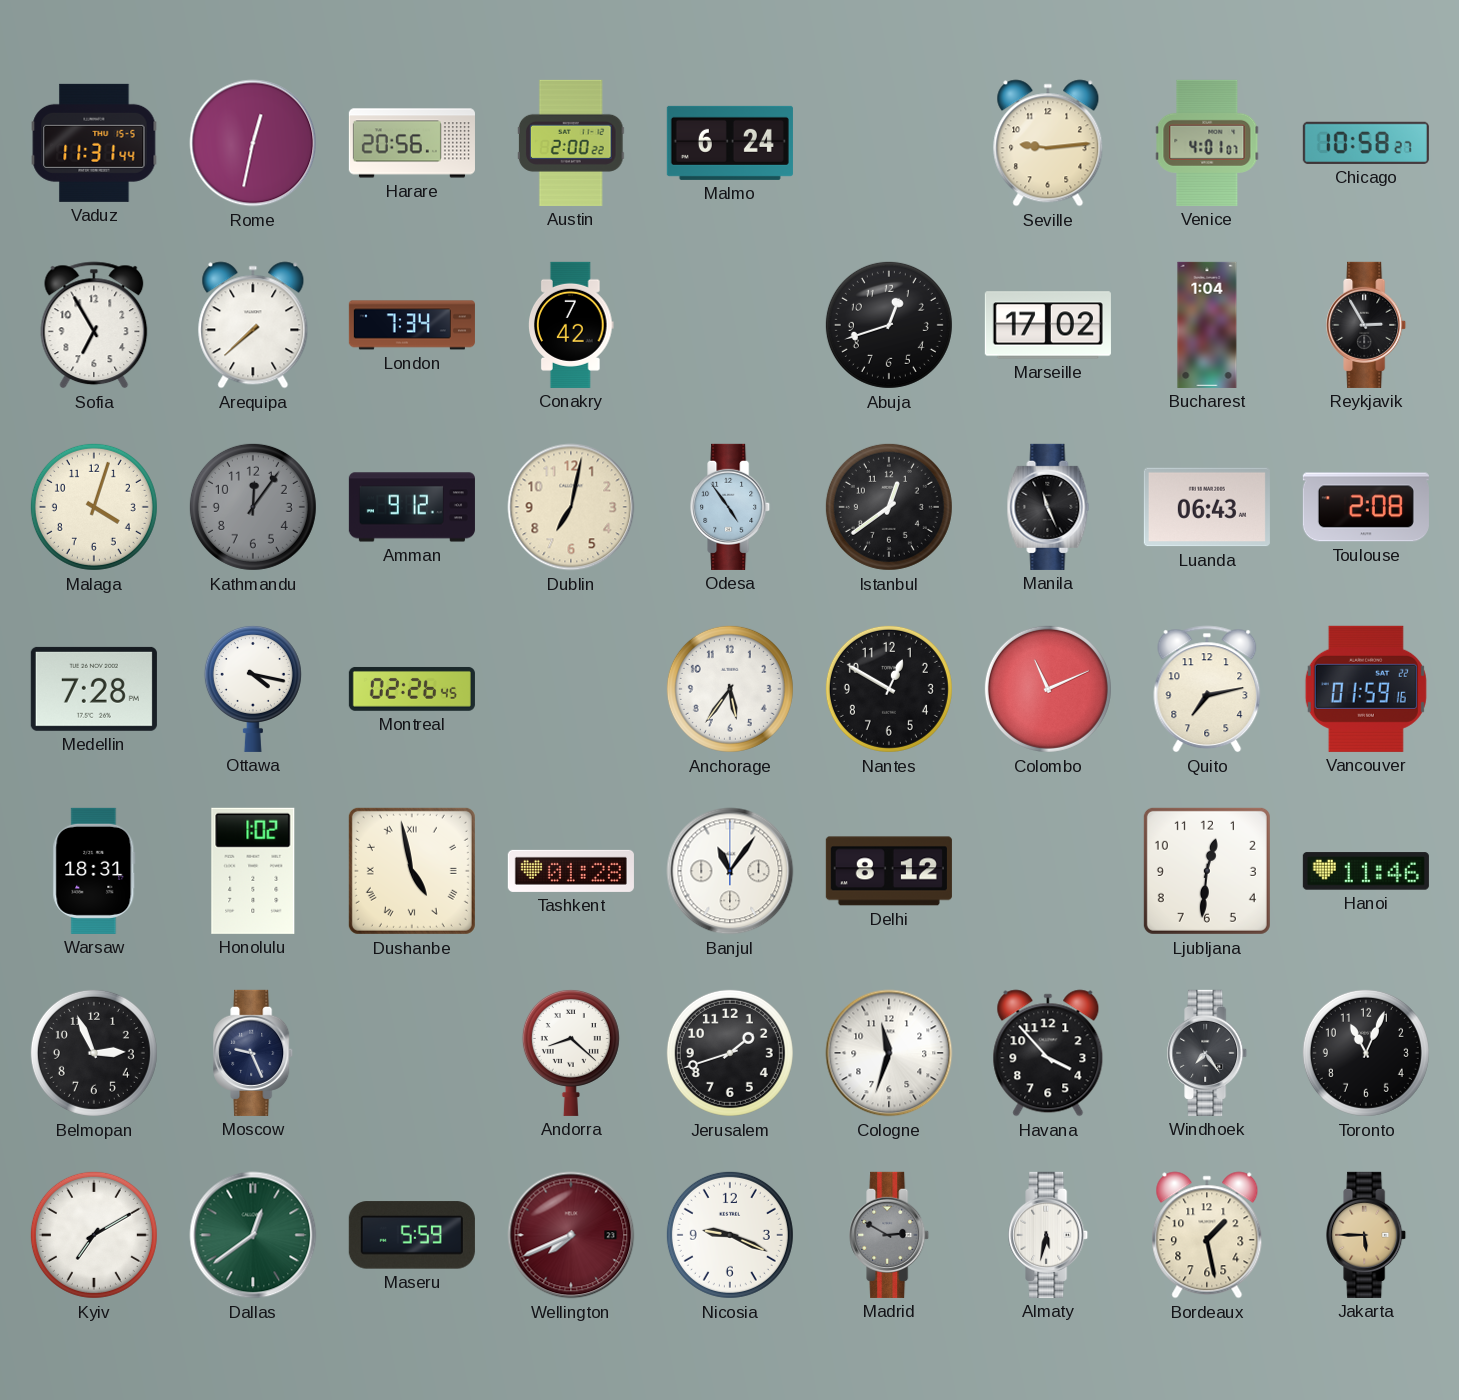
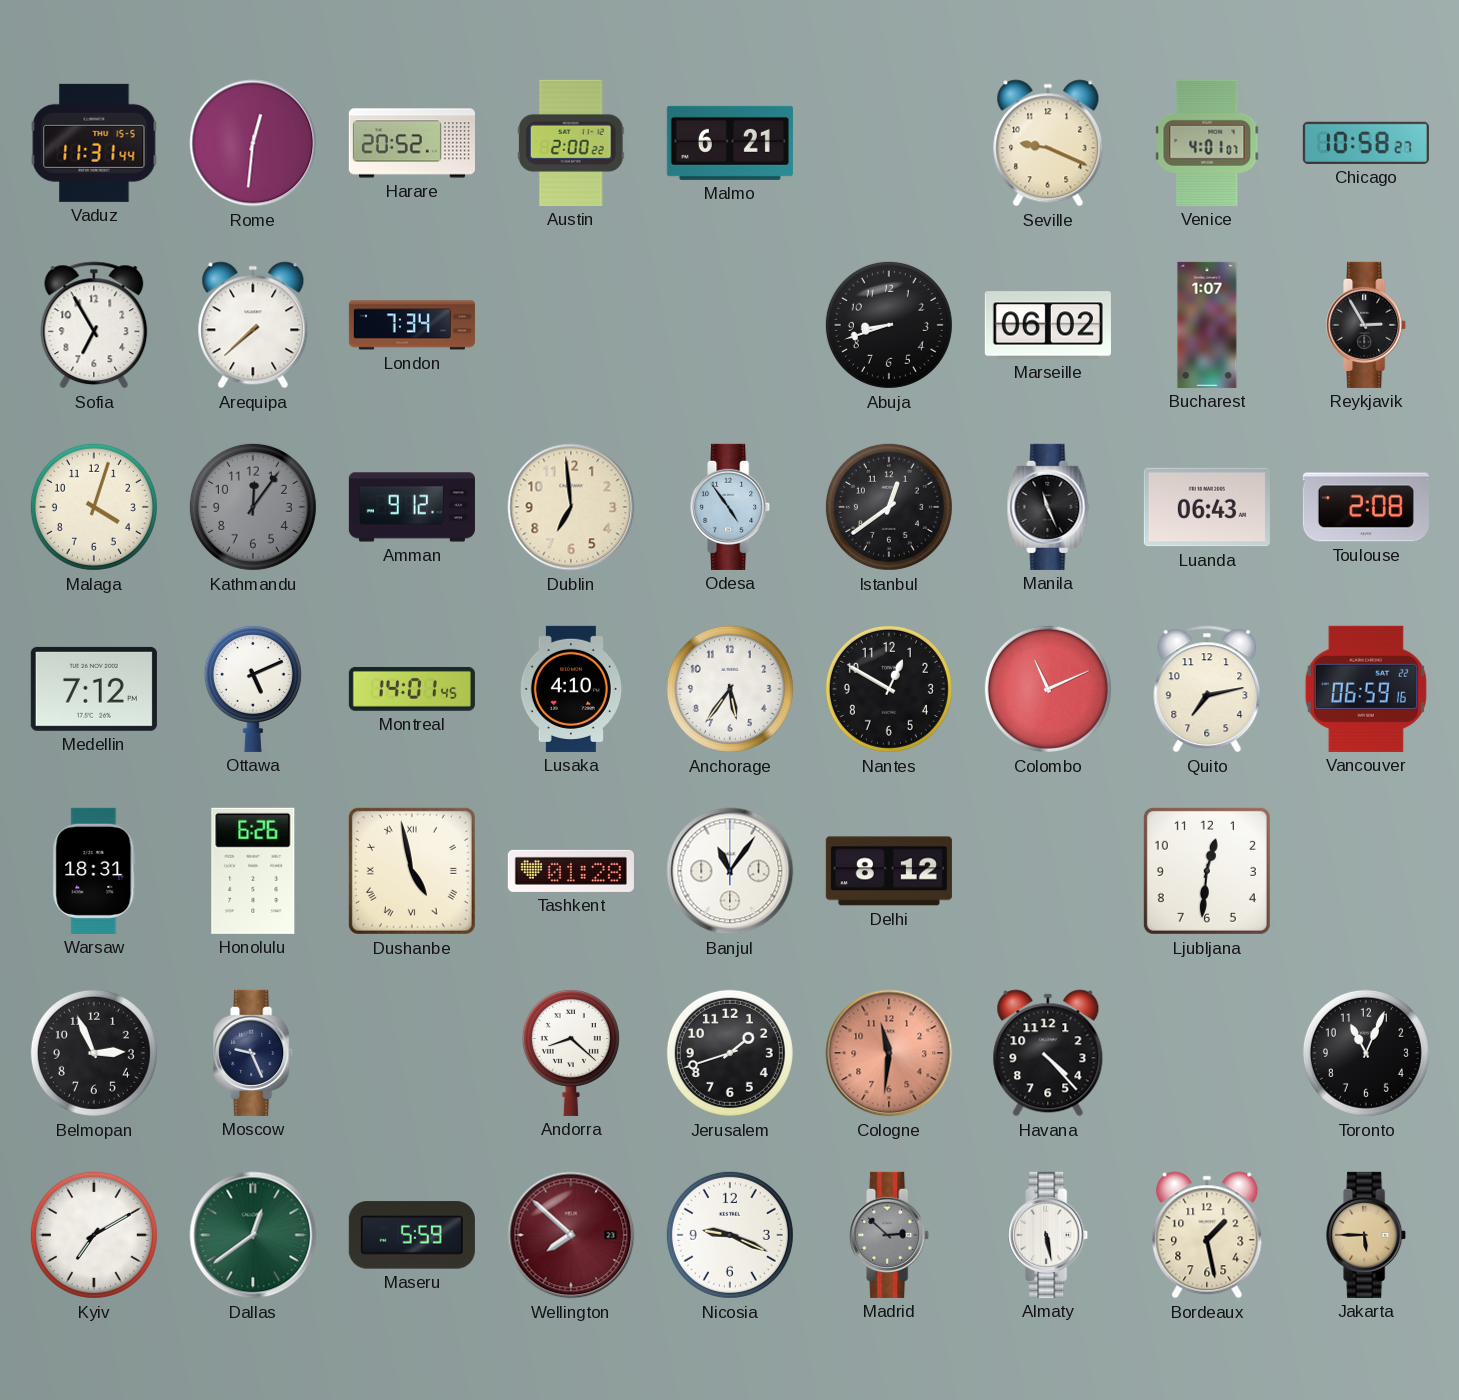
Rome: 12:32 -> 12:31
Harare: 20:56 -> 20:52
Malmo: 6:24 -> 6:21
Seville: 9:14 -> 9:19
Conakry: 7:42 -> none
Abuja: 12:42 -> 8:42
Marseille: 17:02 -> 06:02
Bucharest: 1:04 -> 1:07
Dublin: 7:02 -> 6:59
Medellin: 7:28 -> 7:12
Ottawa: 4:17 -> 5:11
Montreal: 02:26 -> 14:01
Lusaka: none -> 4:10
Vancouver: 01:59 -> 06:59
Honolulu: 1:02 -> 6:26
Hanoi: 11:46 -> none
Cologne: 11:33 -> 11:31
Cologne dial: white -> salmon
Havana: 3:53 -> 4:23
Windhoek: 7:24 -> none
Wellington: 7:41 -> 7:52
Madrid: 2:50 -> 2:52
Almaty: 5:32 -> 5:28
